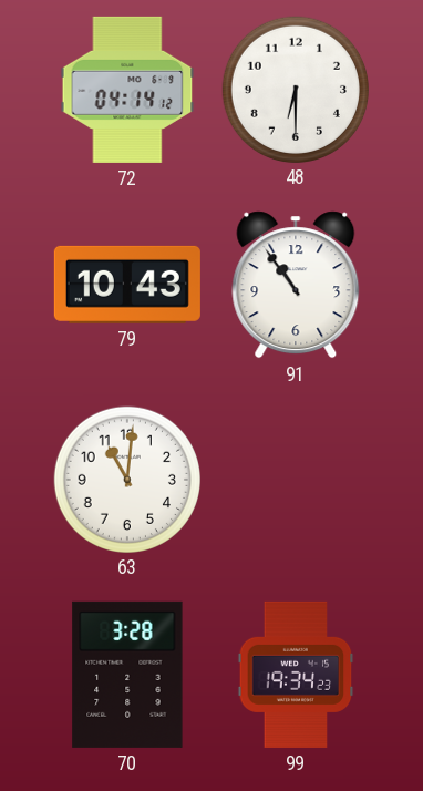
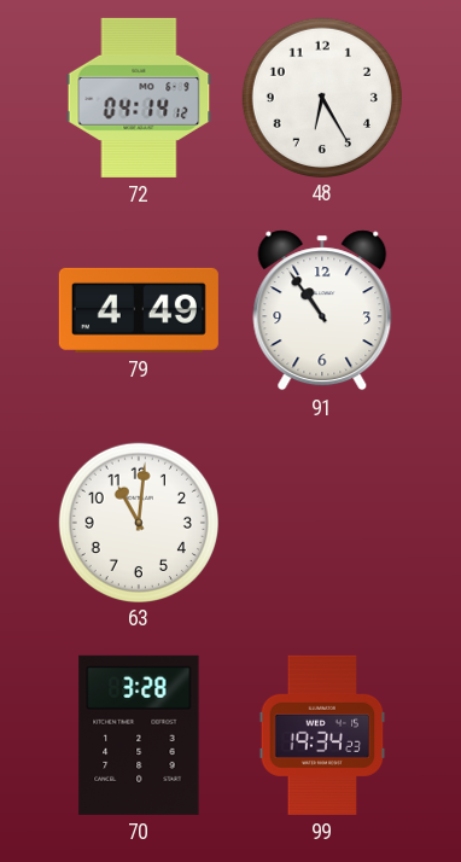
48: 6:30 -> 6:25
79: 10:43 -> 4:49
